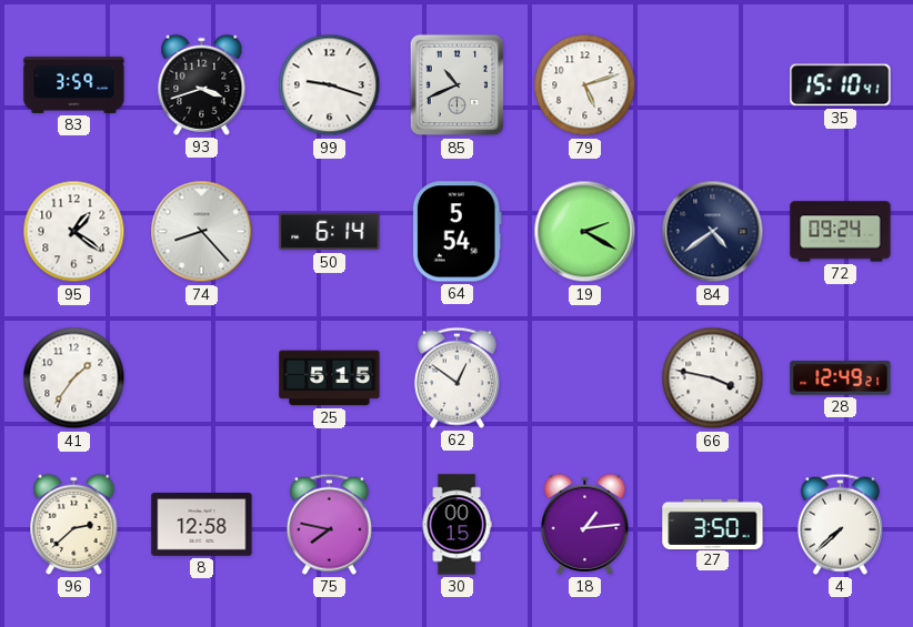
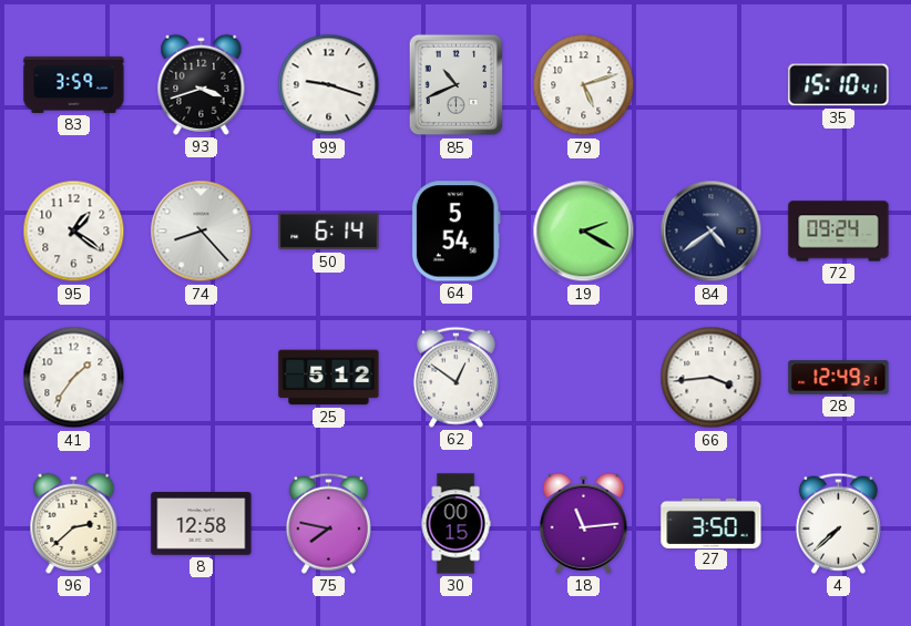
25: 5:15 -> 5:12
66: 3:47 -> 3:44
18: 1:14 -> 11:14
